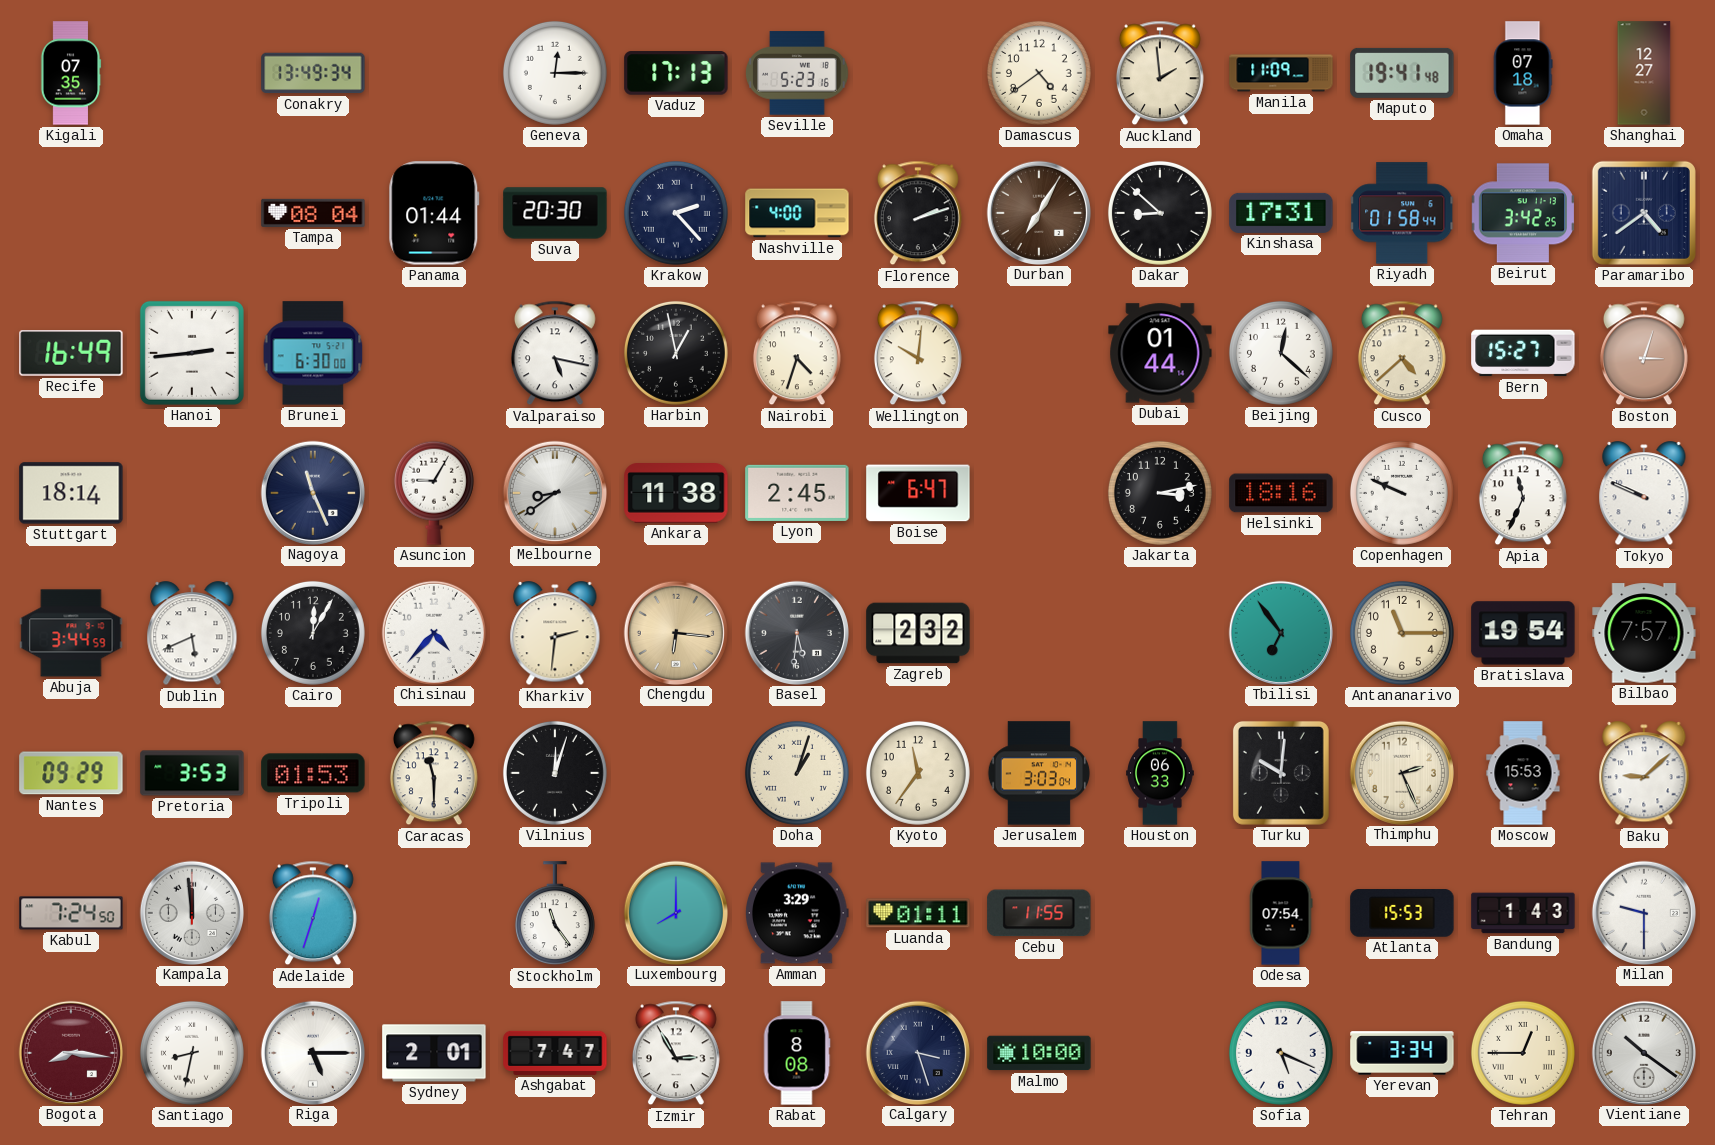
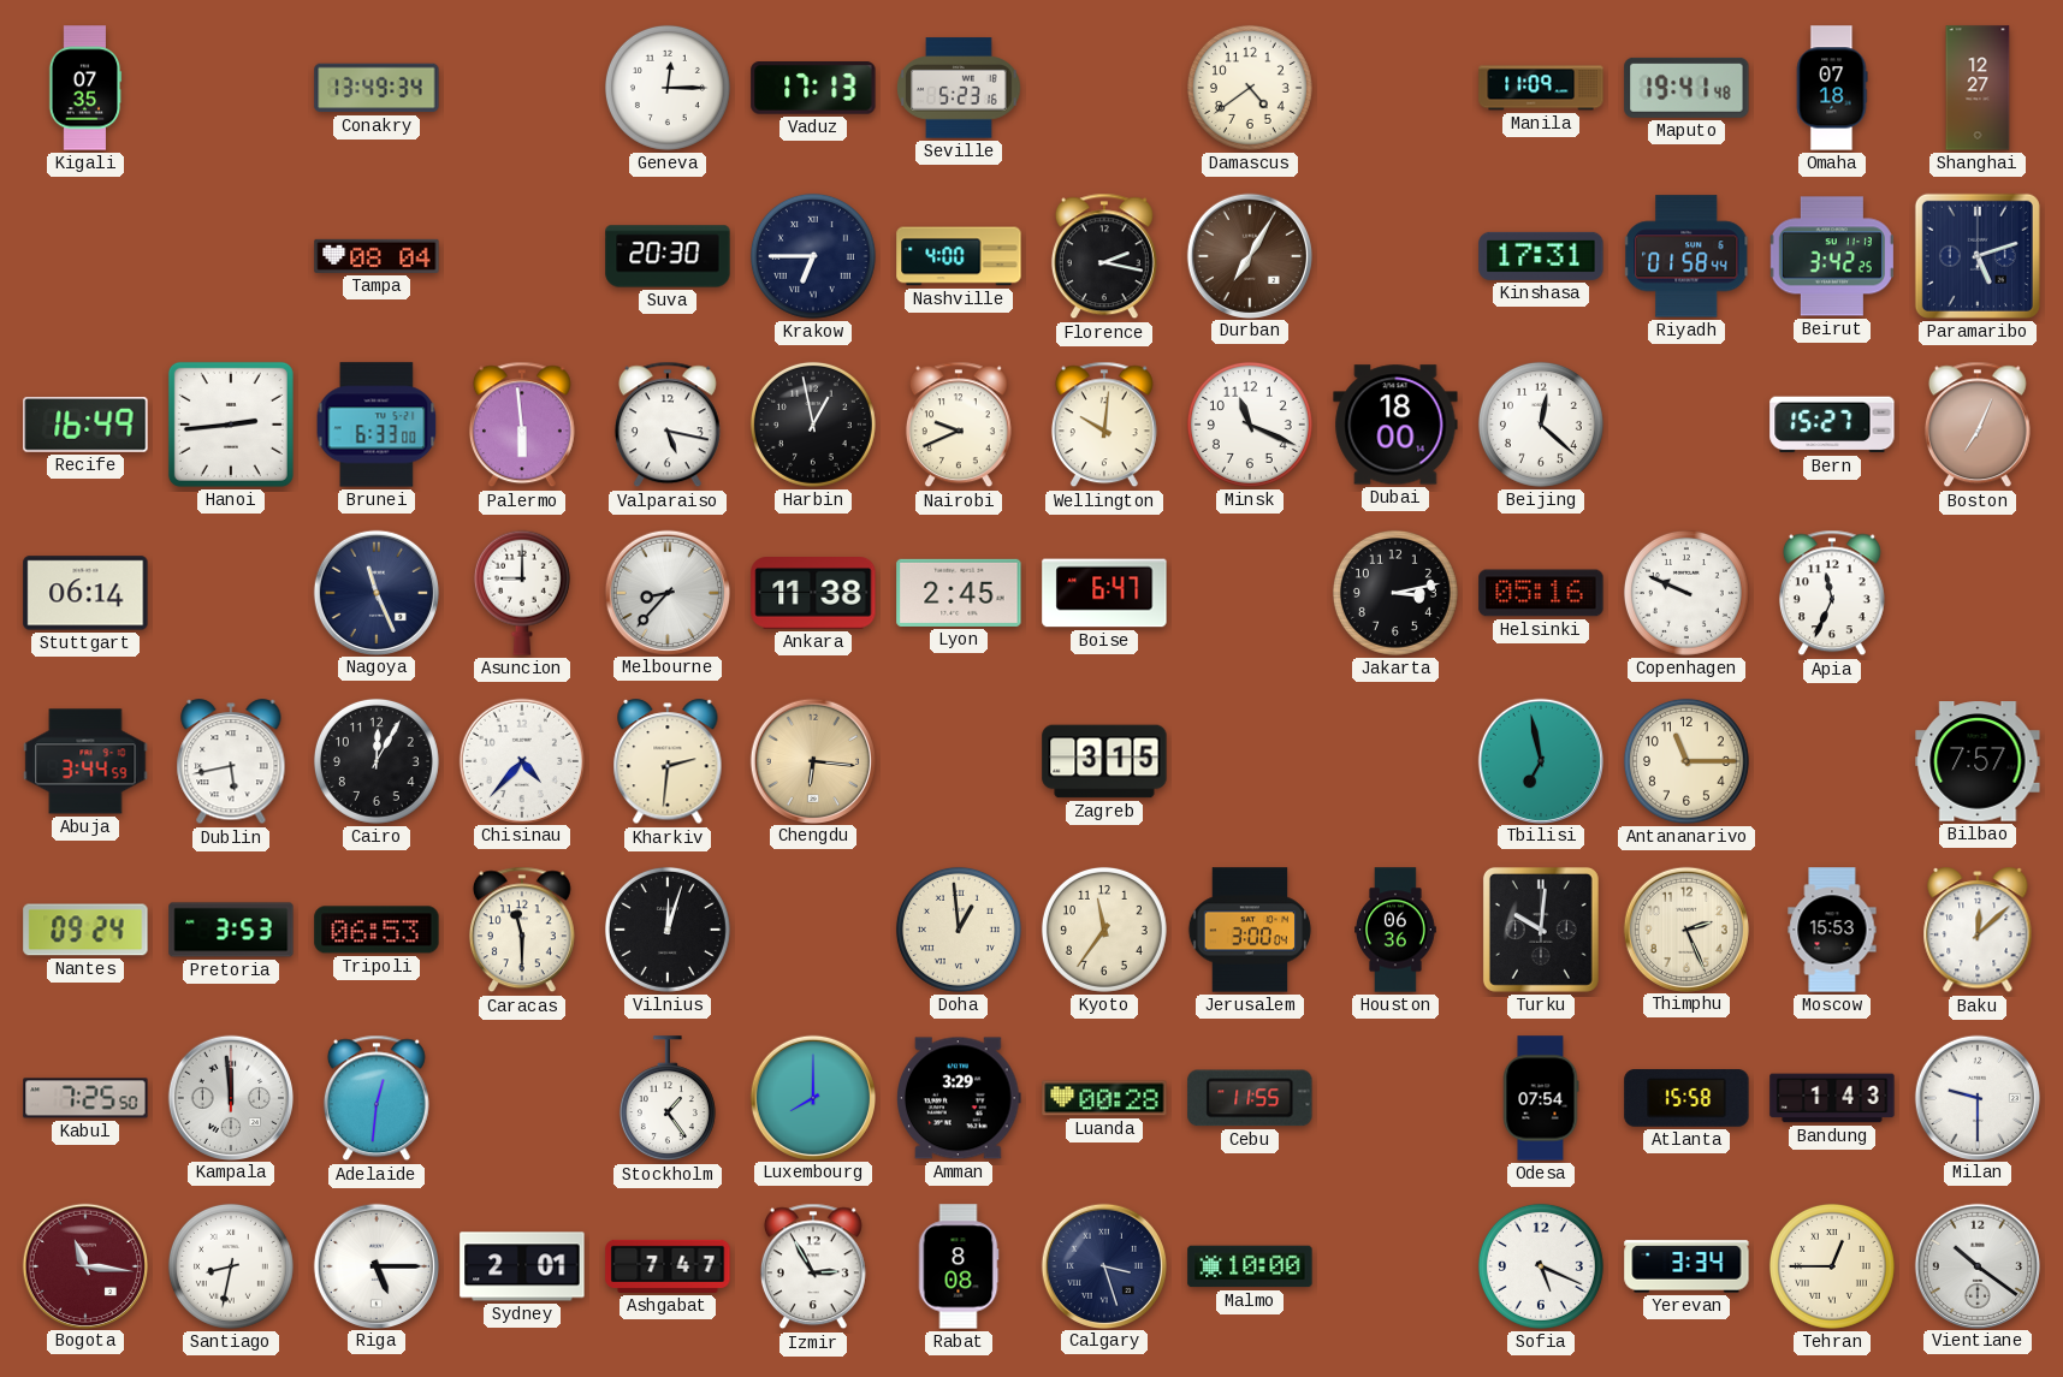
Auckland: 1:59 -> none
Panama: 01:44 -> none
Krakow: 2:23 -> 6:45
Florence: 2:12 -> 2:17
Dakar: 8:52 -> none
Paramaribo: 4:39 -> 5:12
Brunei: 6:30 -> 6:33
Palermo: none -> 5:59
Nairobi: 4:33 -> 9:41
Minsk: none -> 11:19
Dubai: 01:44 -> 18:00
Cusco: 4:38 -> none
Boston: 3:03 -> 7:04
Stuttgart: 18:14 -> 06:14
Asuncion: 9:05 -> 9:00
Melbourne: 8:39 -> 8:37
Helsinki: 18:16 -> 05:16
Tokyo: 9:49 -> none
Dublin: 5:41 -> 5:43
Basel: 5:31 -> none
Zagreb: 2:32 -> 3:15
Tbilisi: 6:54 -> 6:58
Bratislava: 19:54 -> none
Nantes: 09:29 -> 09:24
Tripoli: 01:53 -> 06:53
Doha: 1:03 -> 12:59
Jerusalem: 3:03 -> 3:00
Houston: 06:33 -> 06:36
Baku: 9:08 -> 12:08
Kabul: 7:24 -> 7:25
Adelaide: 12:33 -> 12:31
Stockholm: 11:24 -> 1:24
Luanda: 01:11 -> 00:28
Atlanta: 15:53 -> 15:58
Bogota: 8:16 -> 11:16
